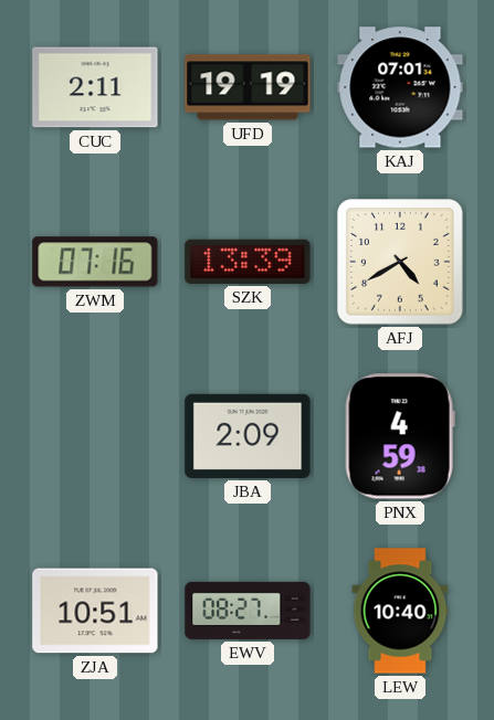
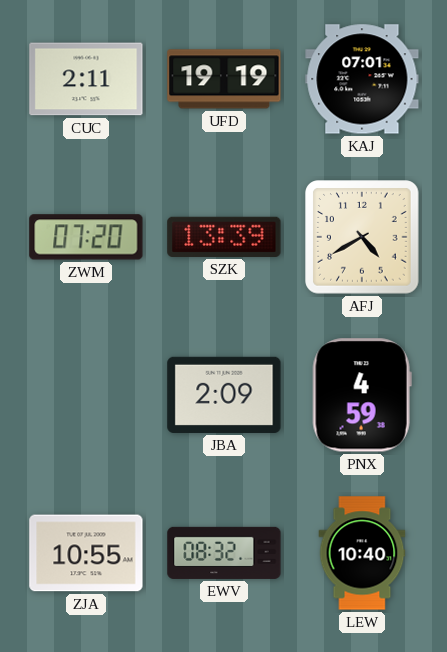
ZWM: 07:16 -> 07:20
ZJA: 10:51 -> 10:55
EWV: 08:27 -> 08:32
